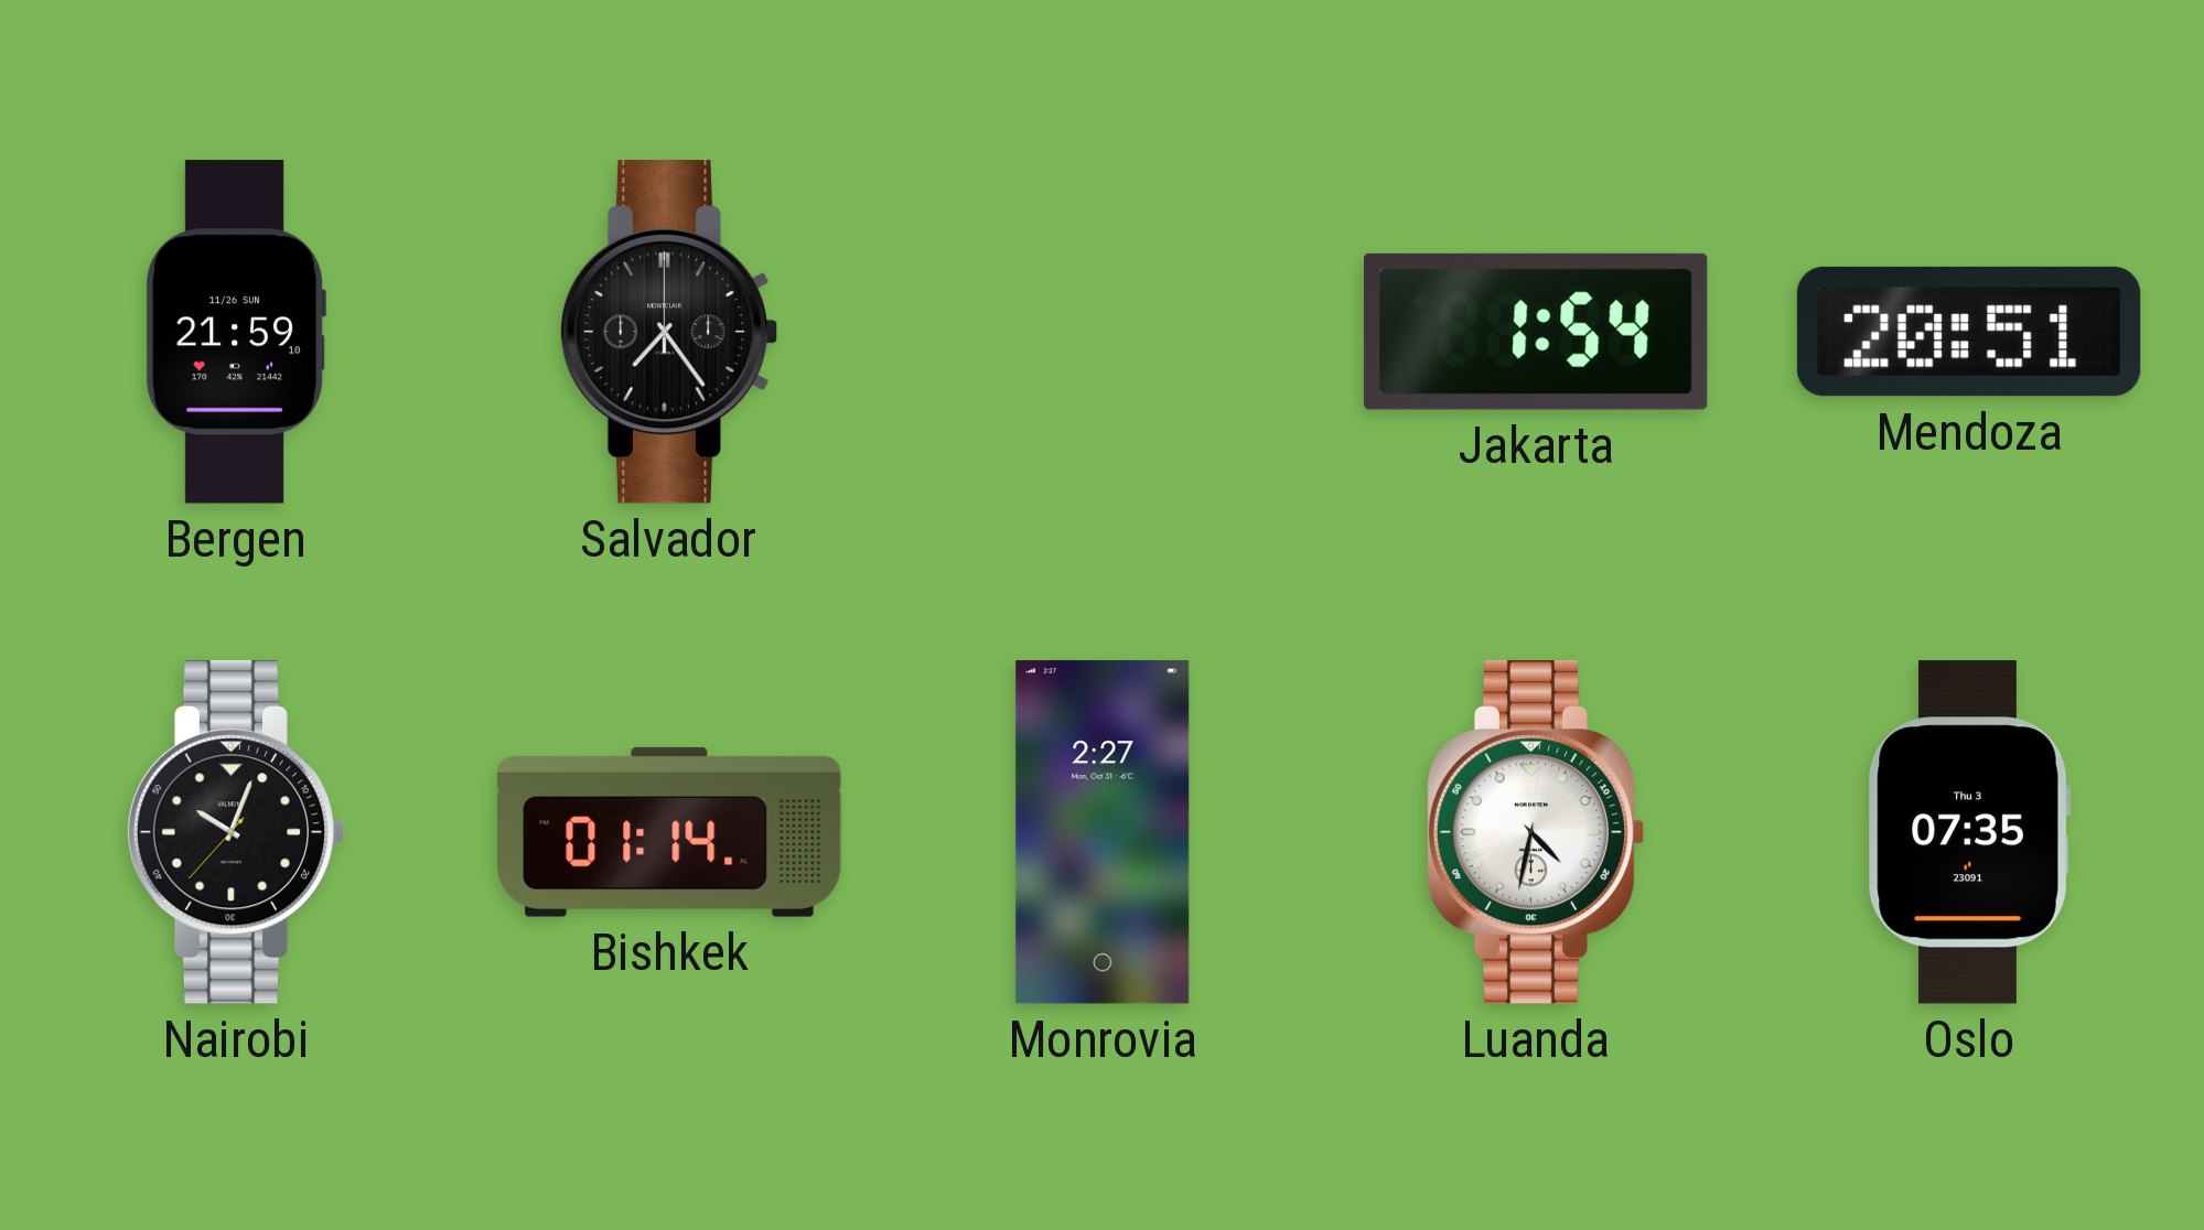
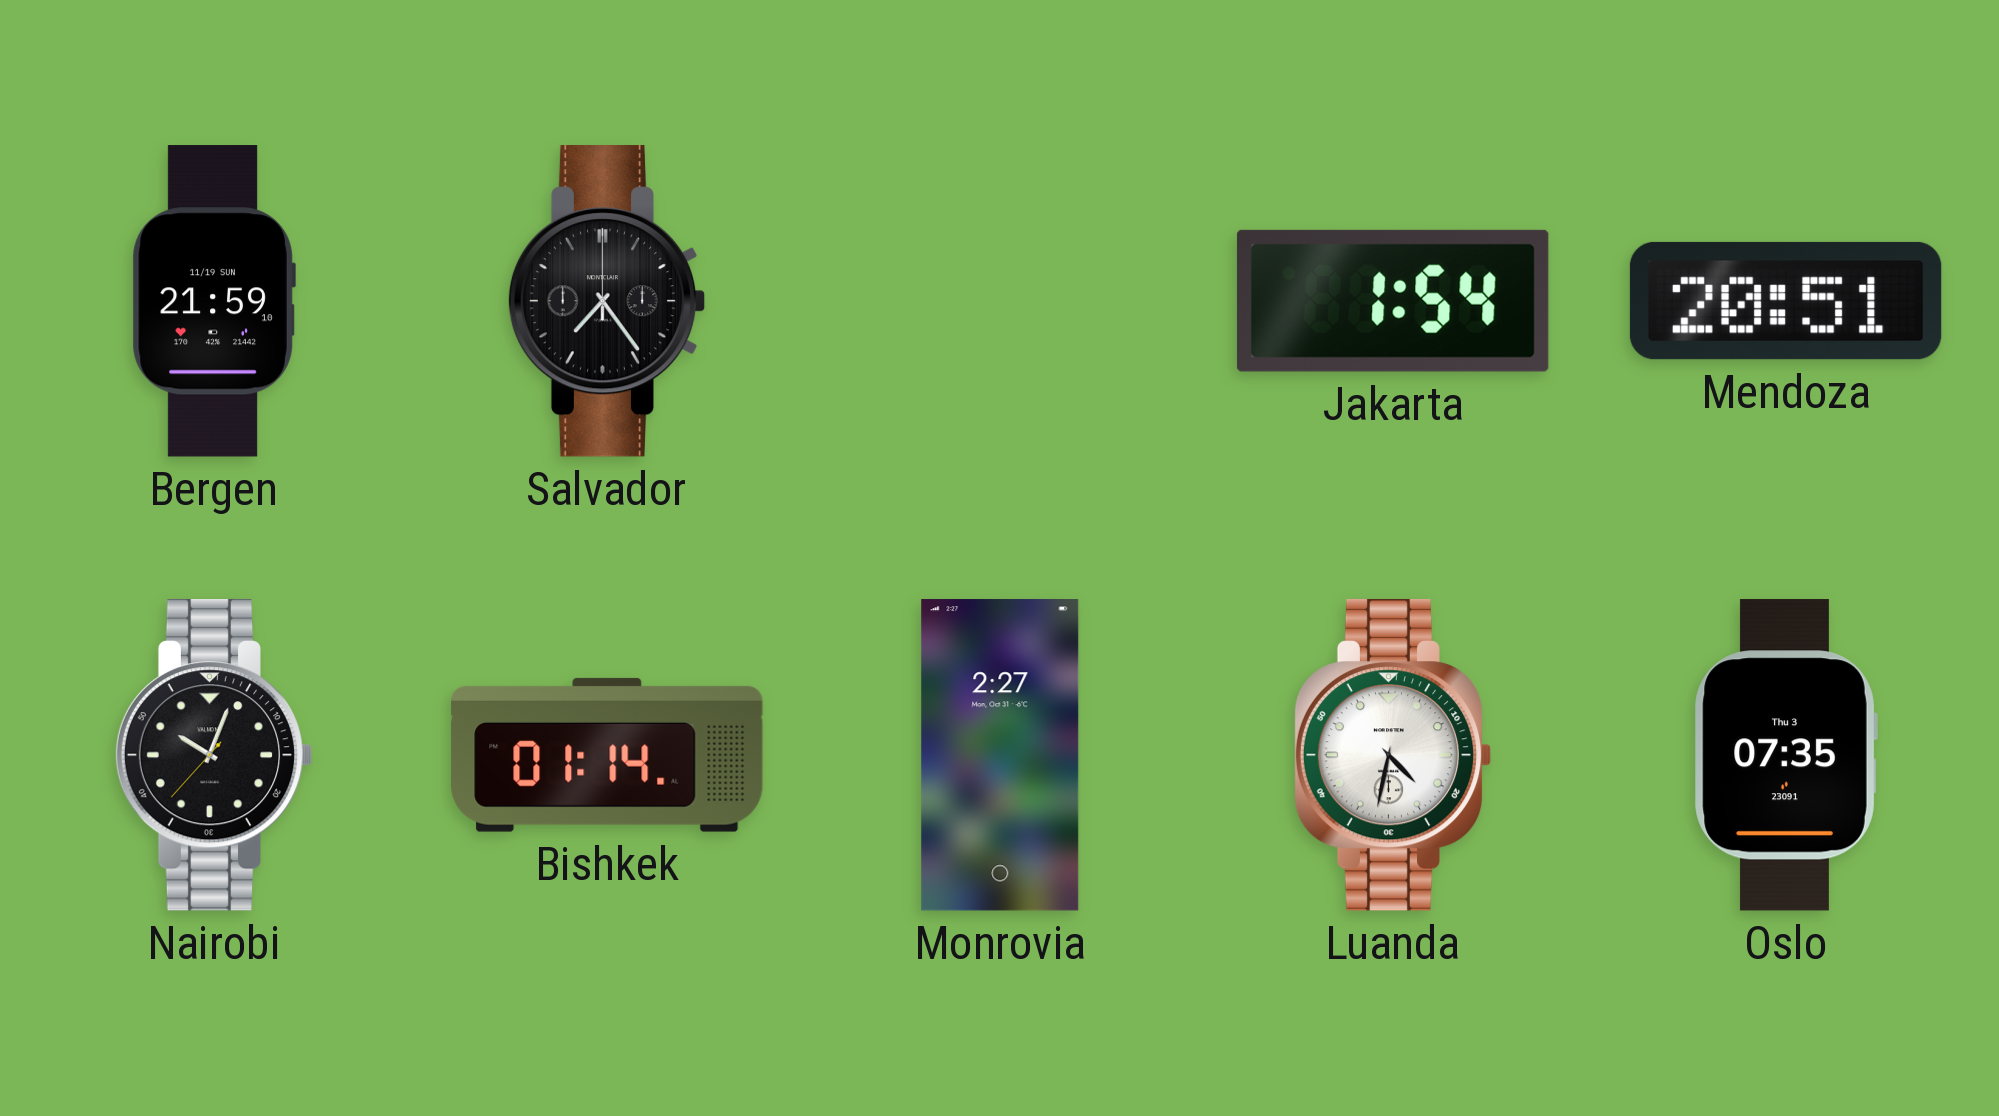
Bergen date: 11/26 SUN -> 11/19 SUN
